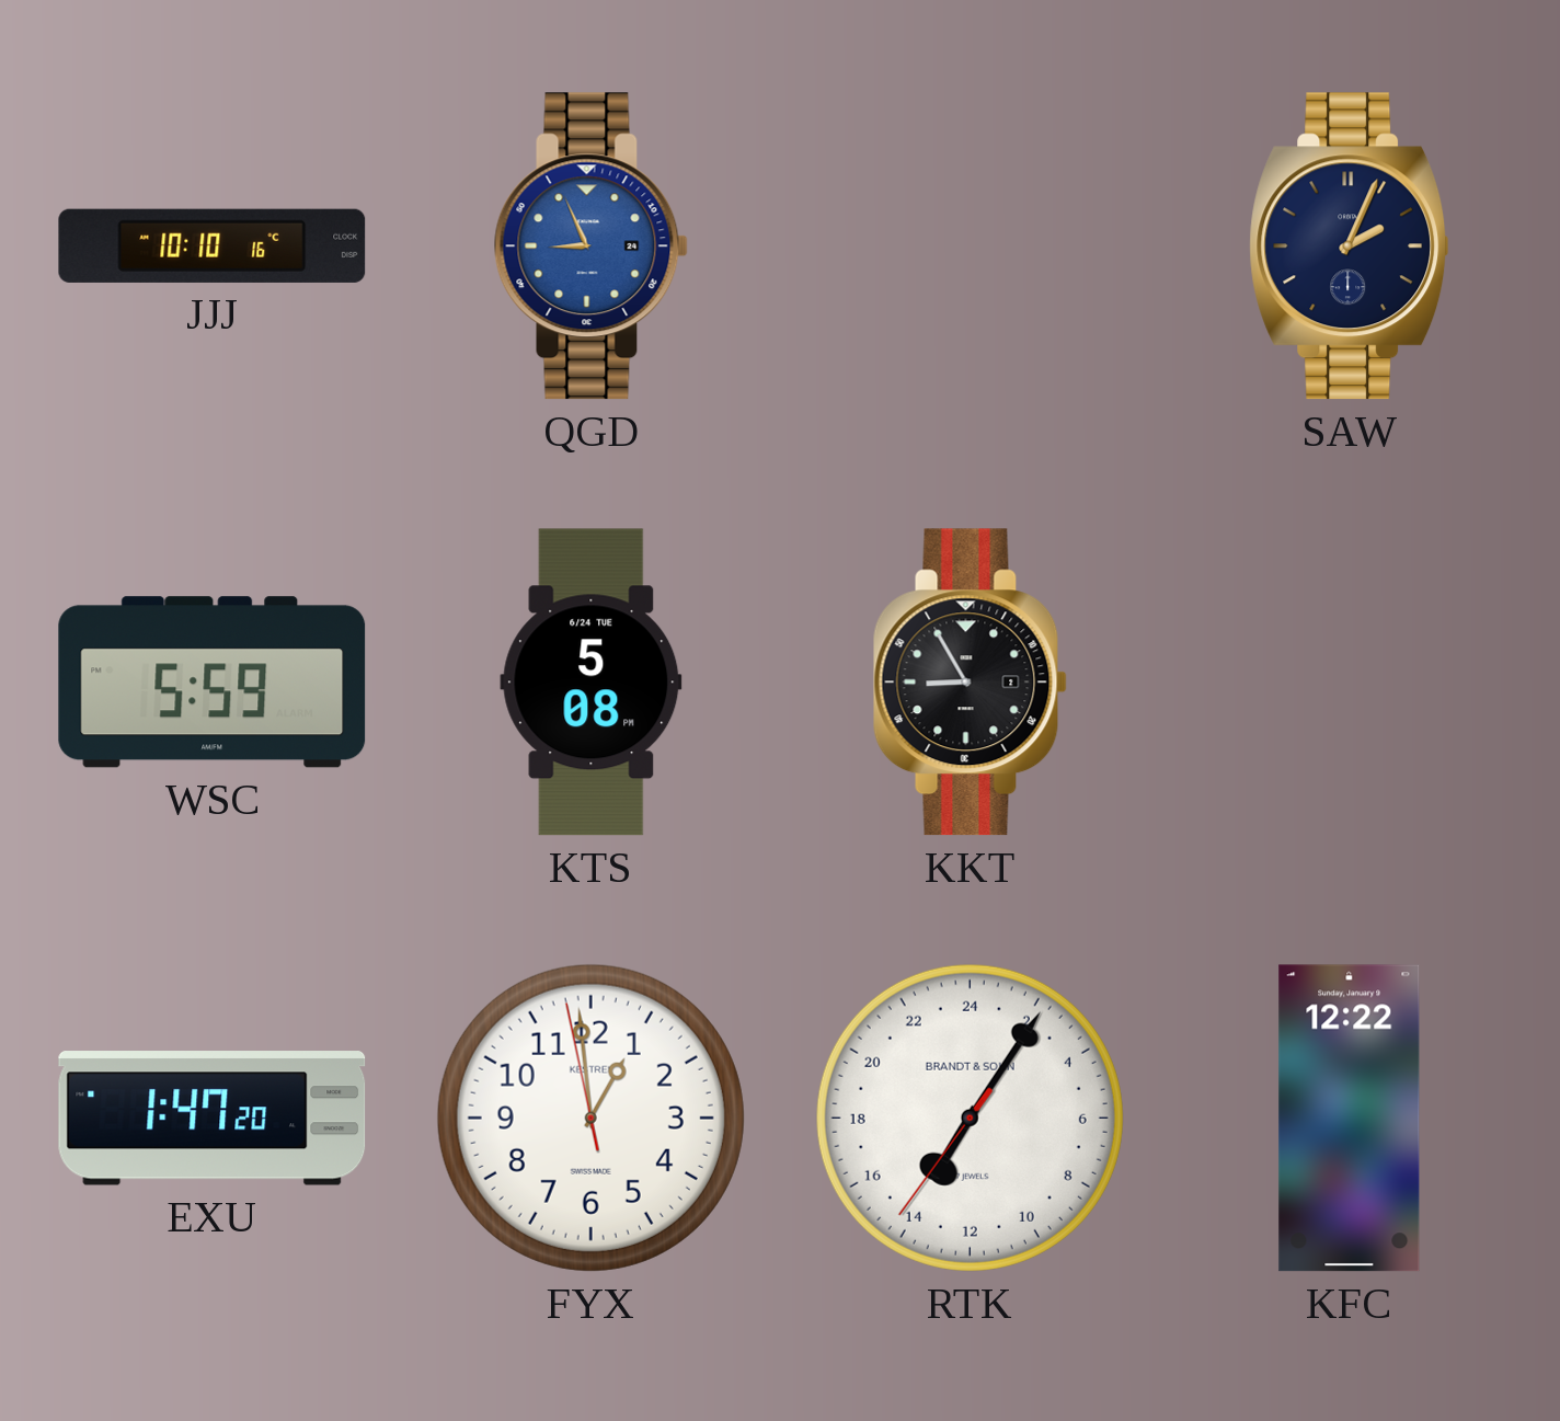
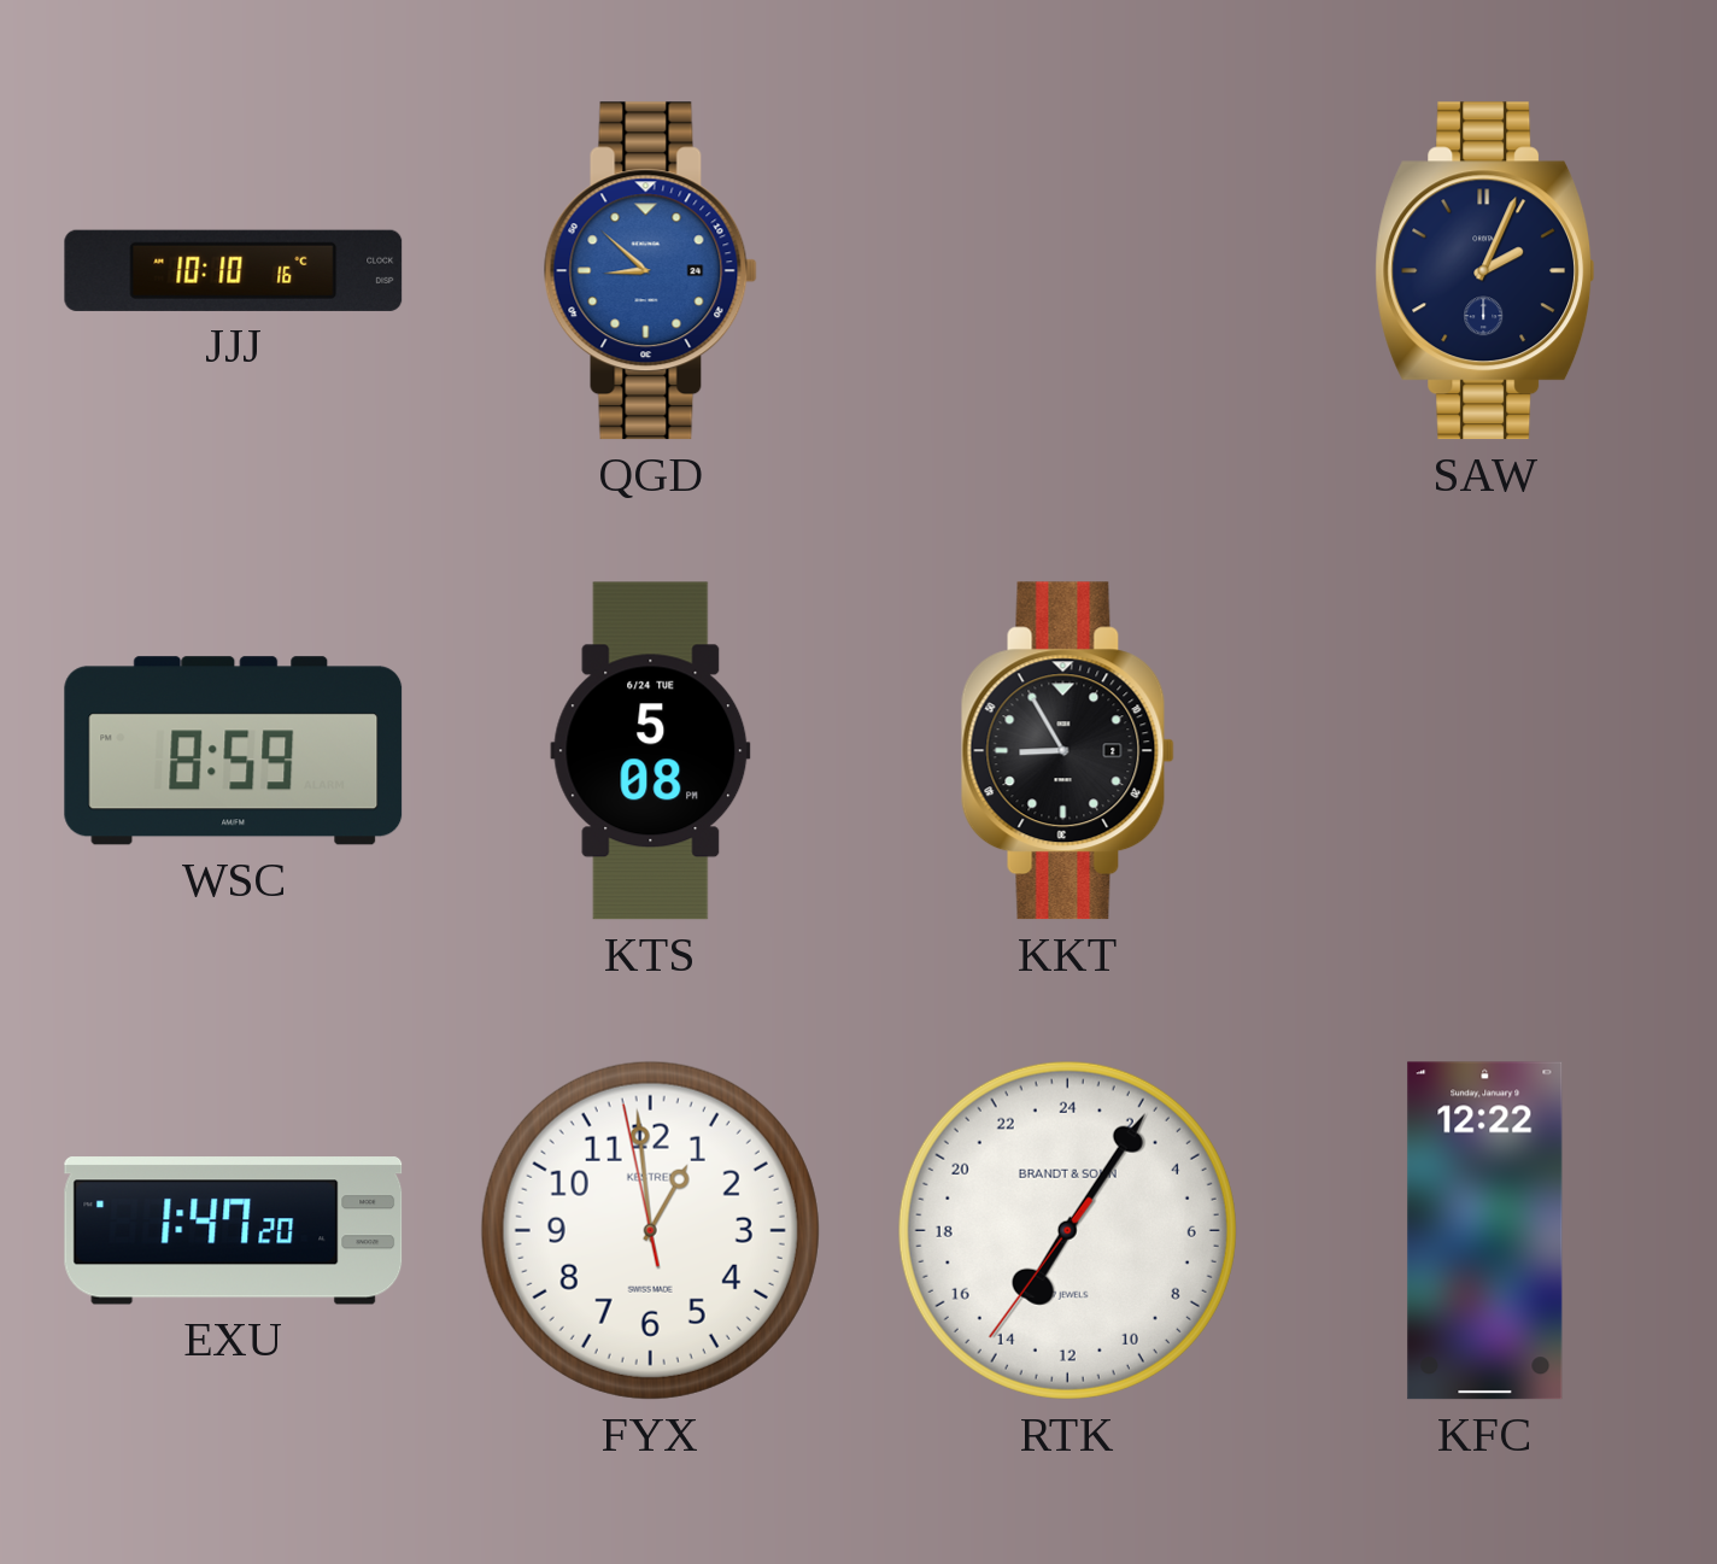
QGD: 8:56 -> 8:52
WSC: 5:59 -> 8:59
